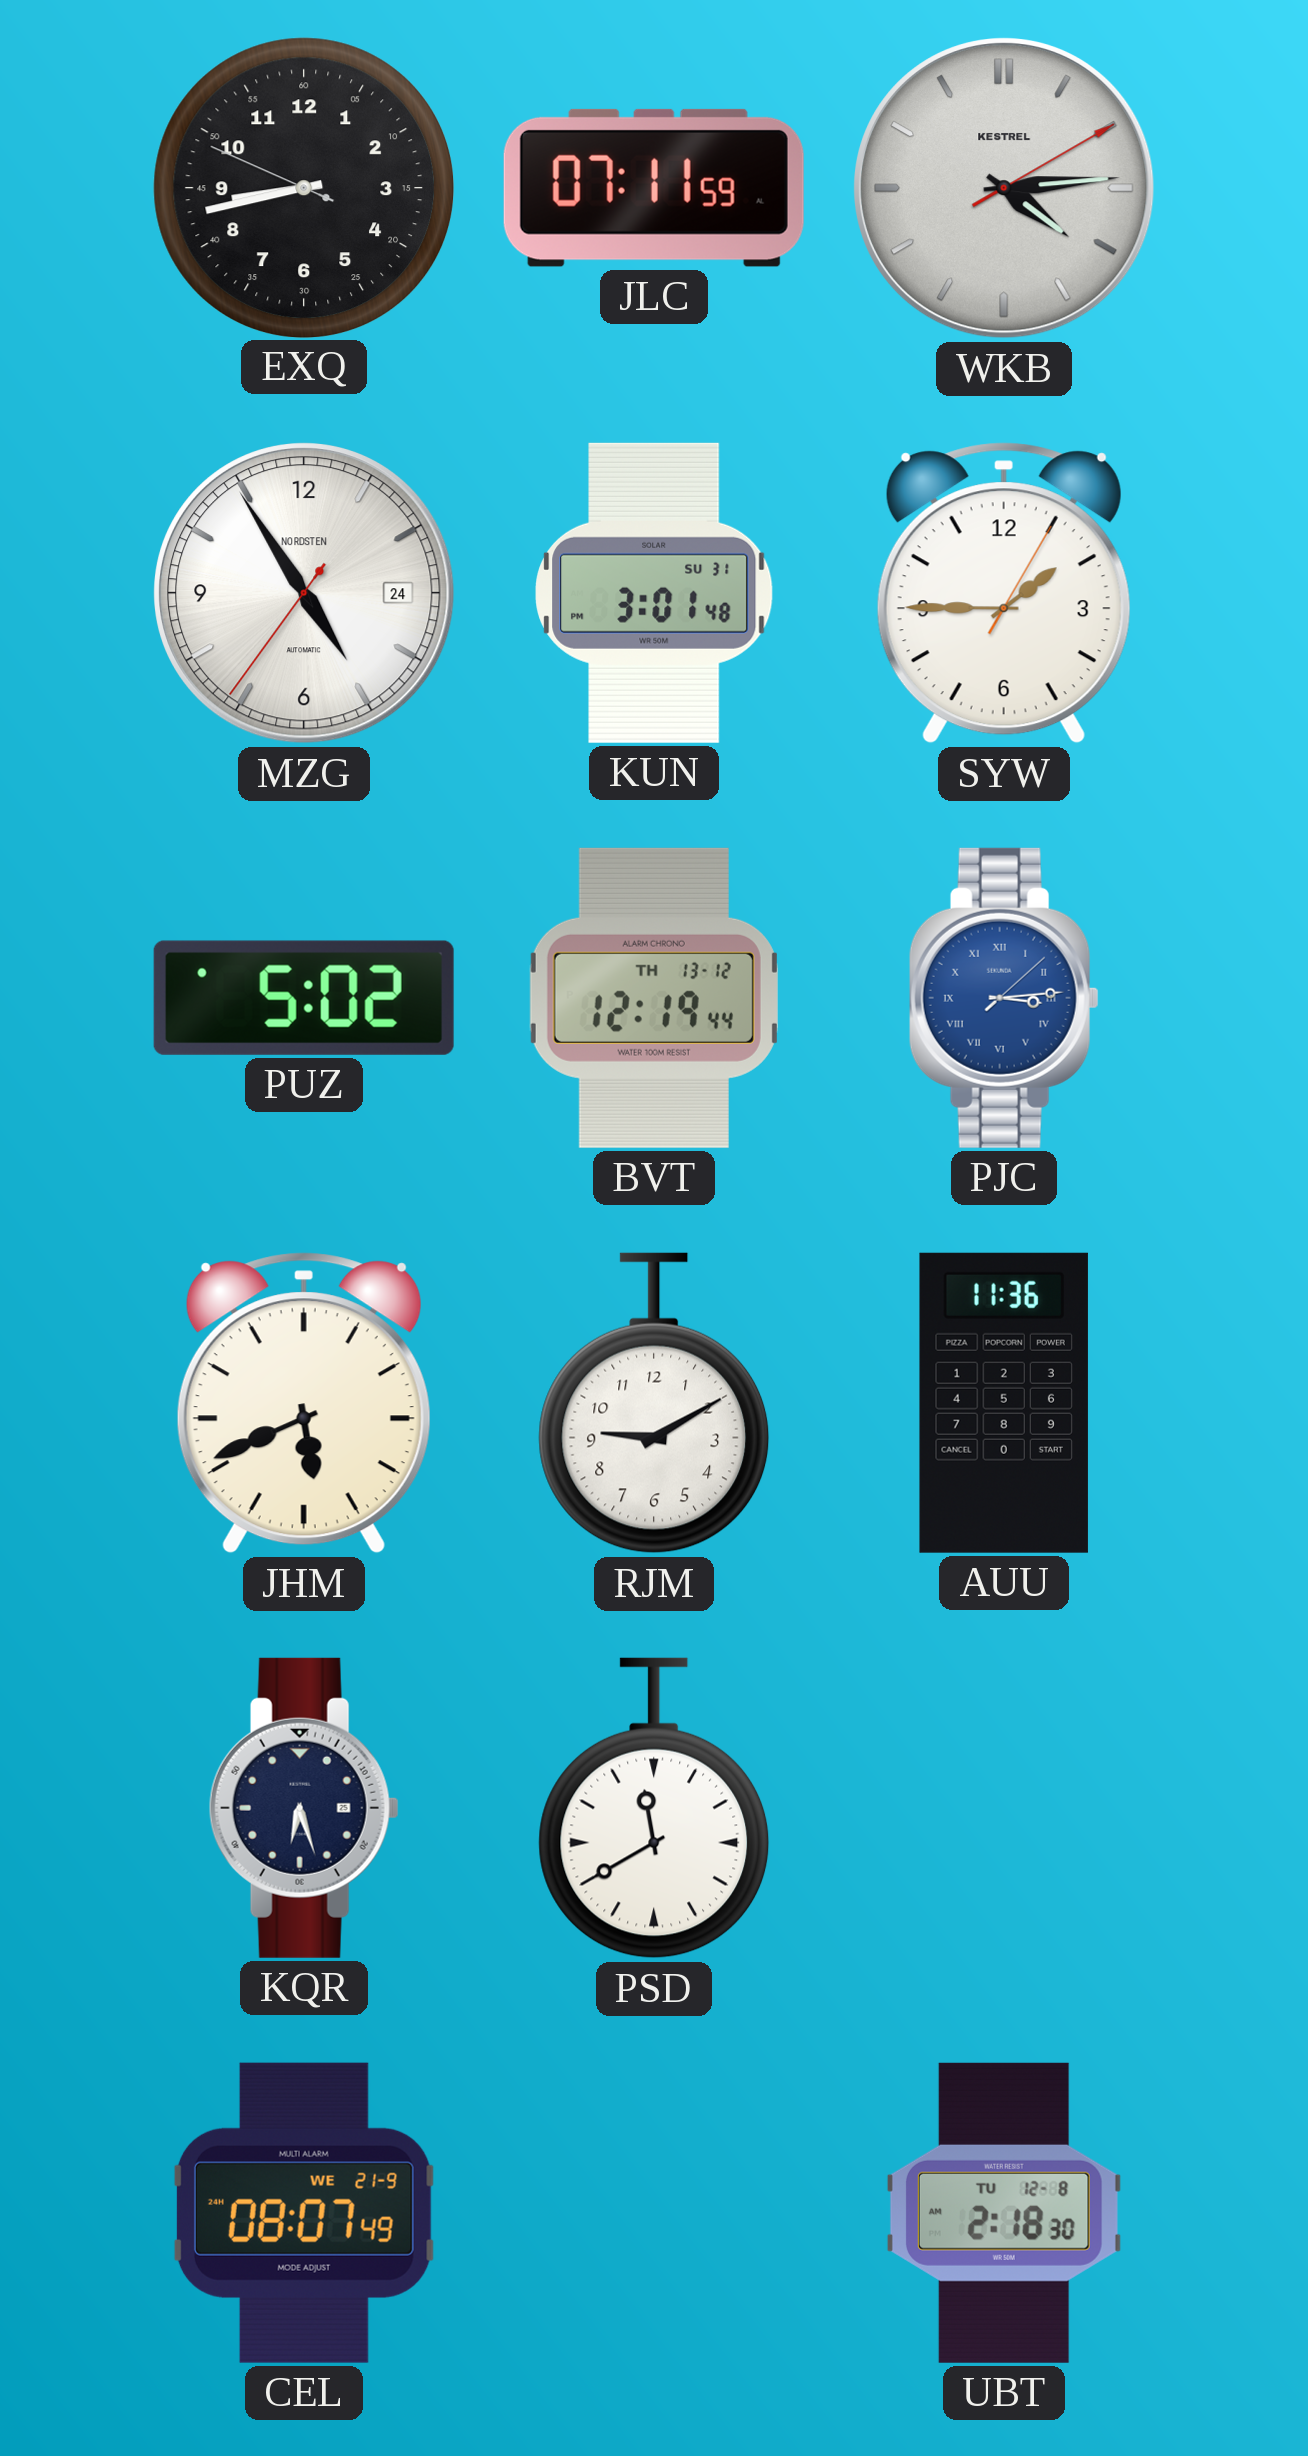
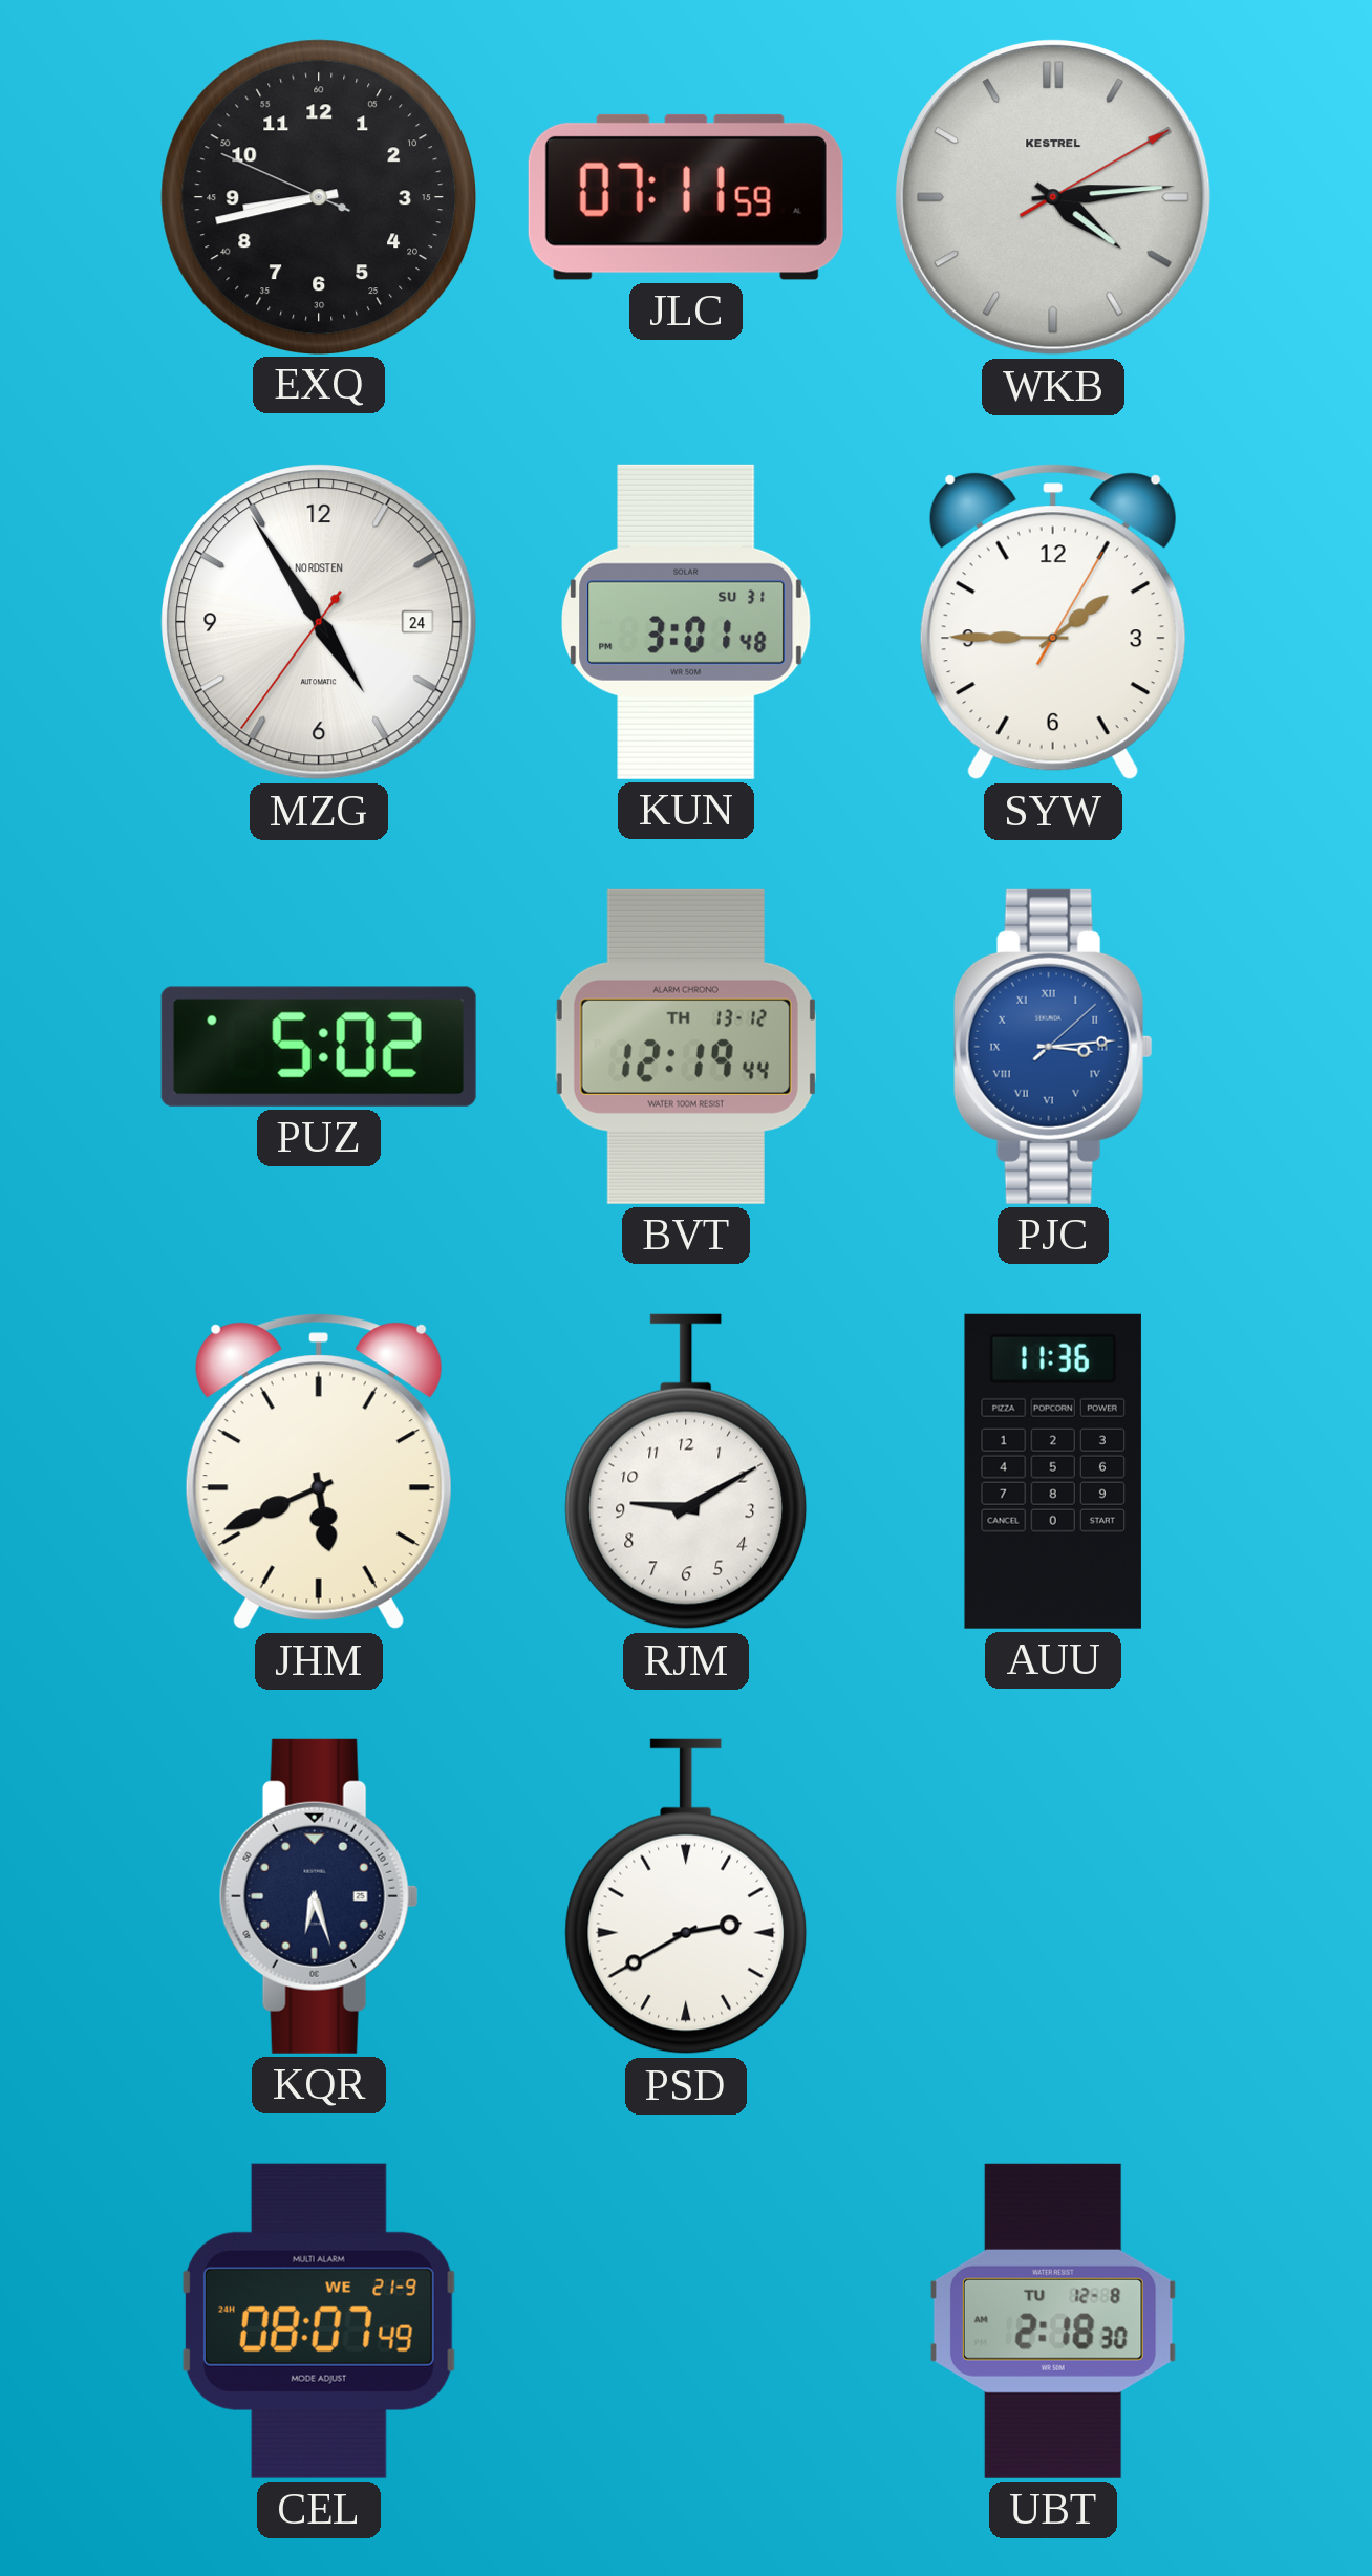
PSD: 11:40 -> 2:40
